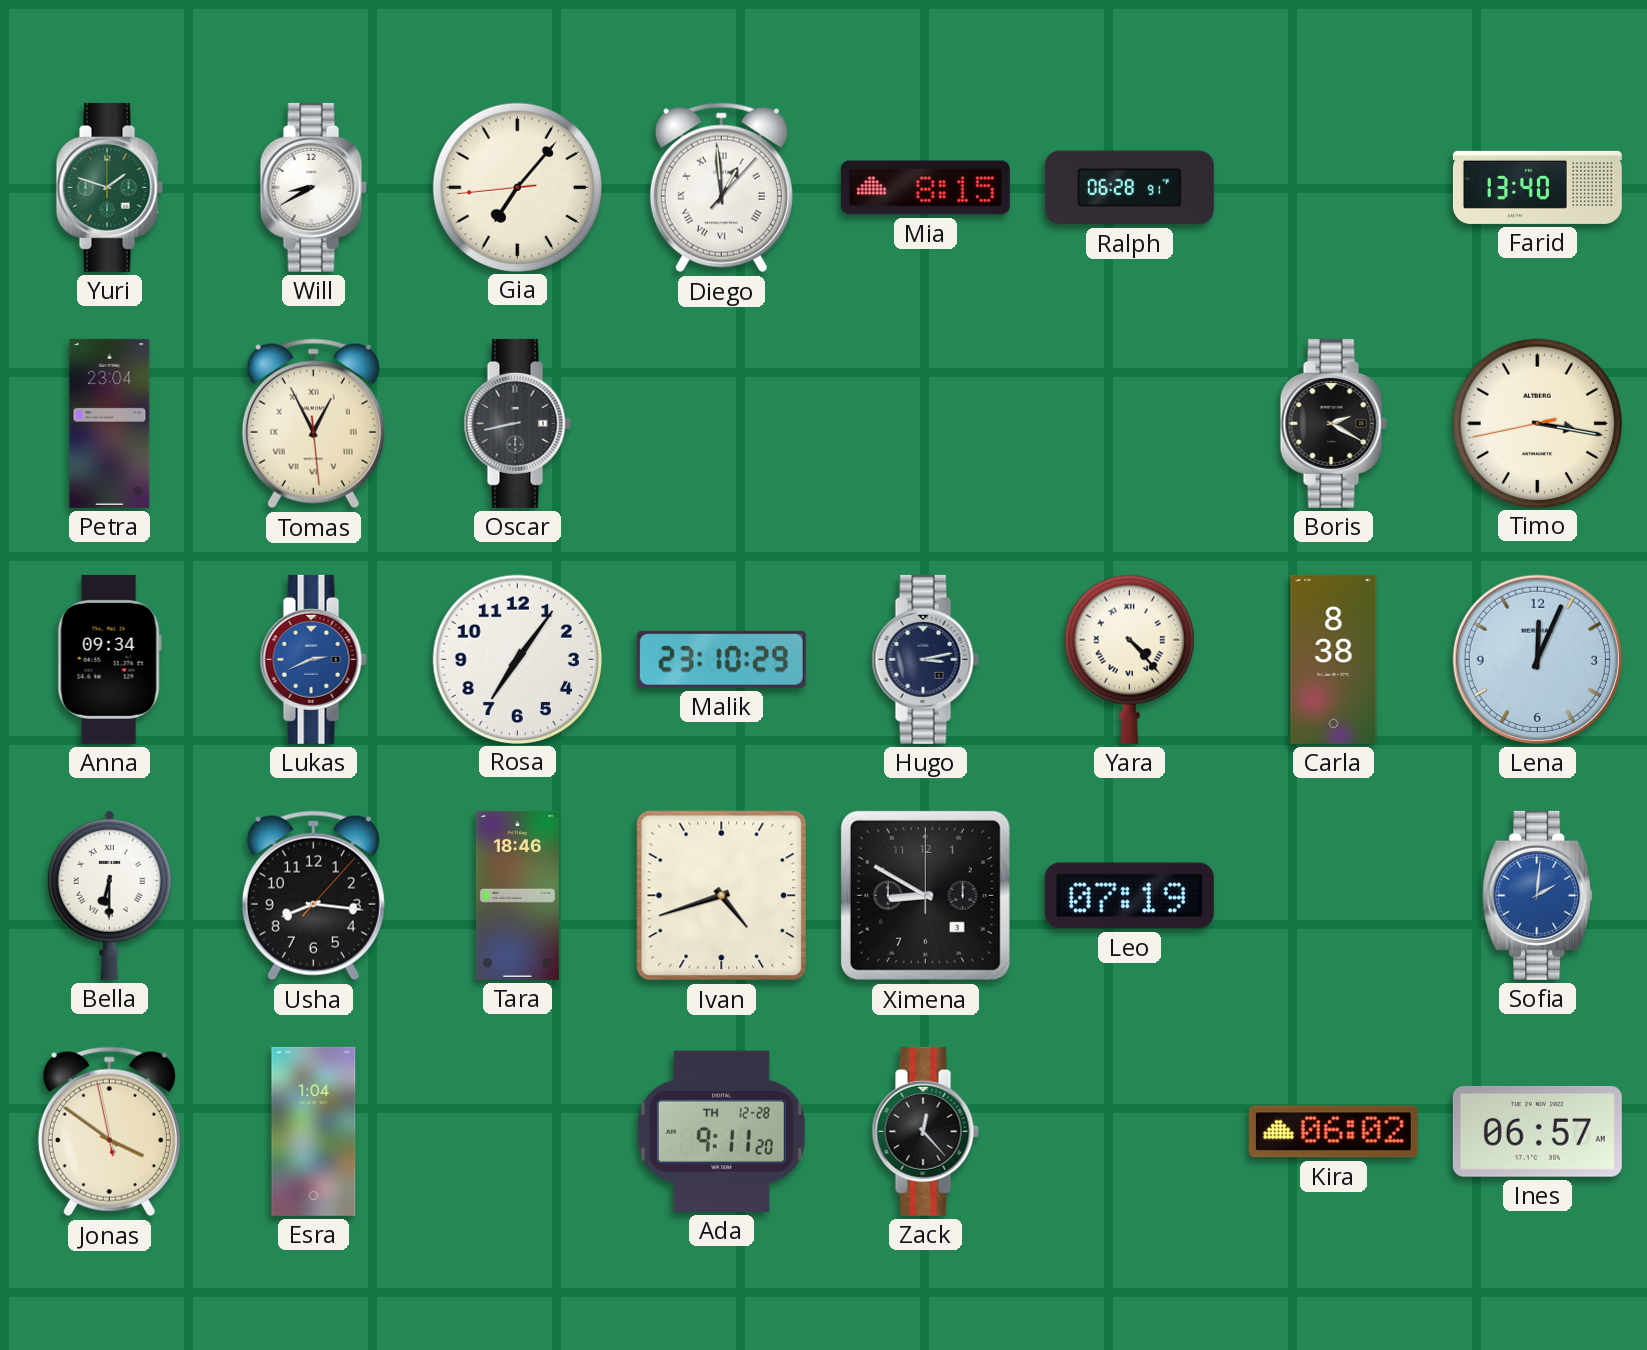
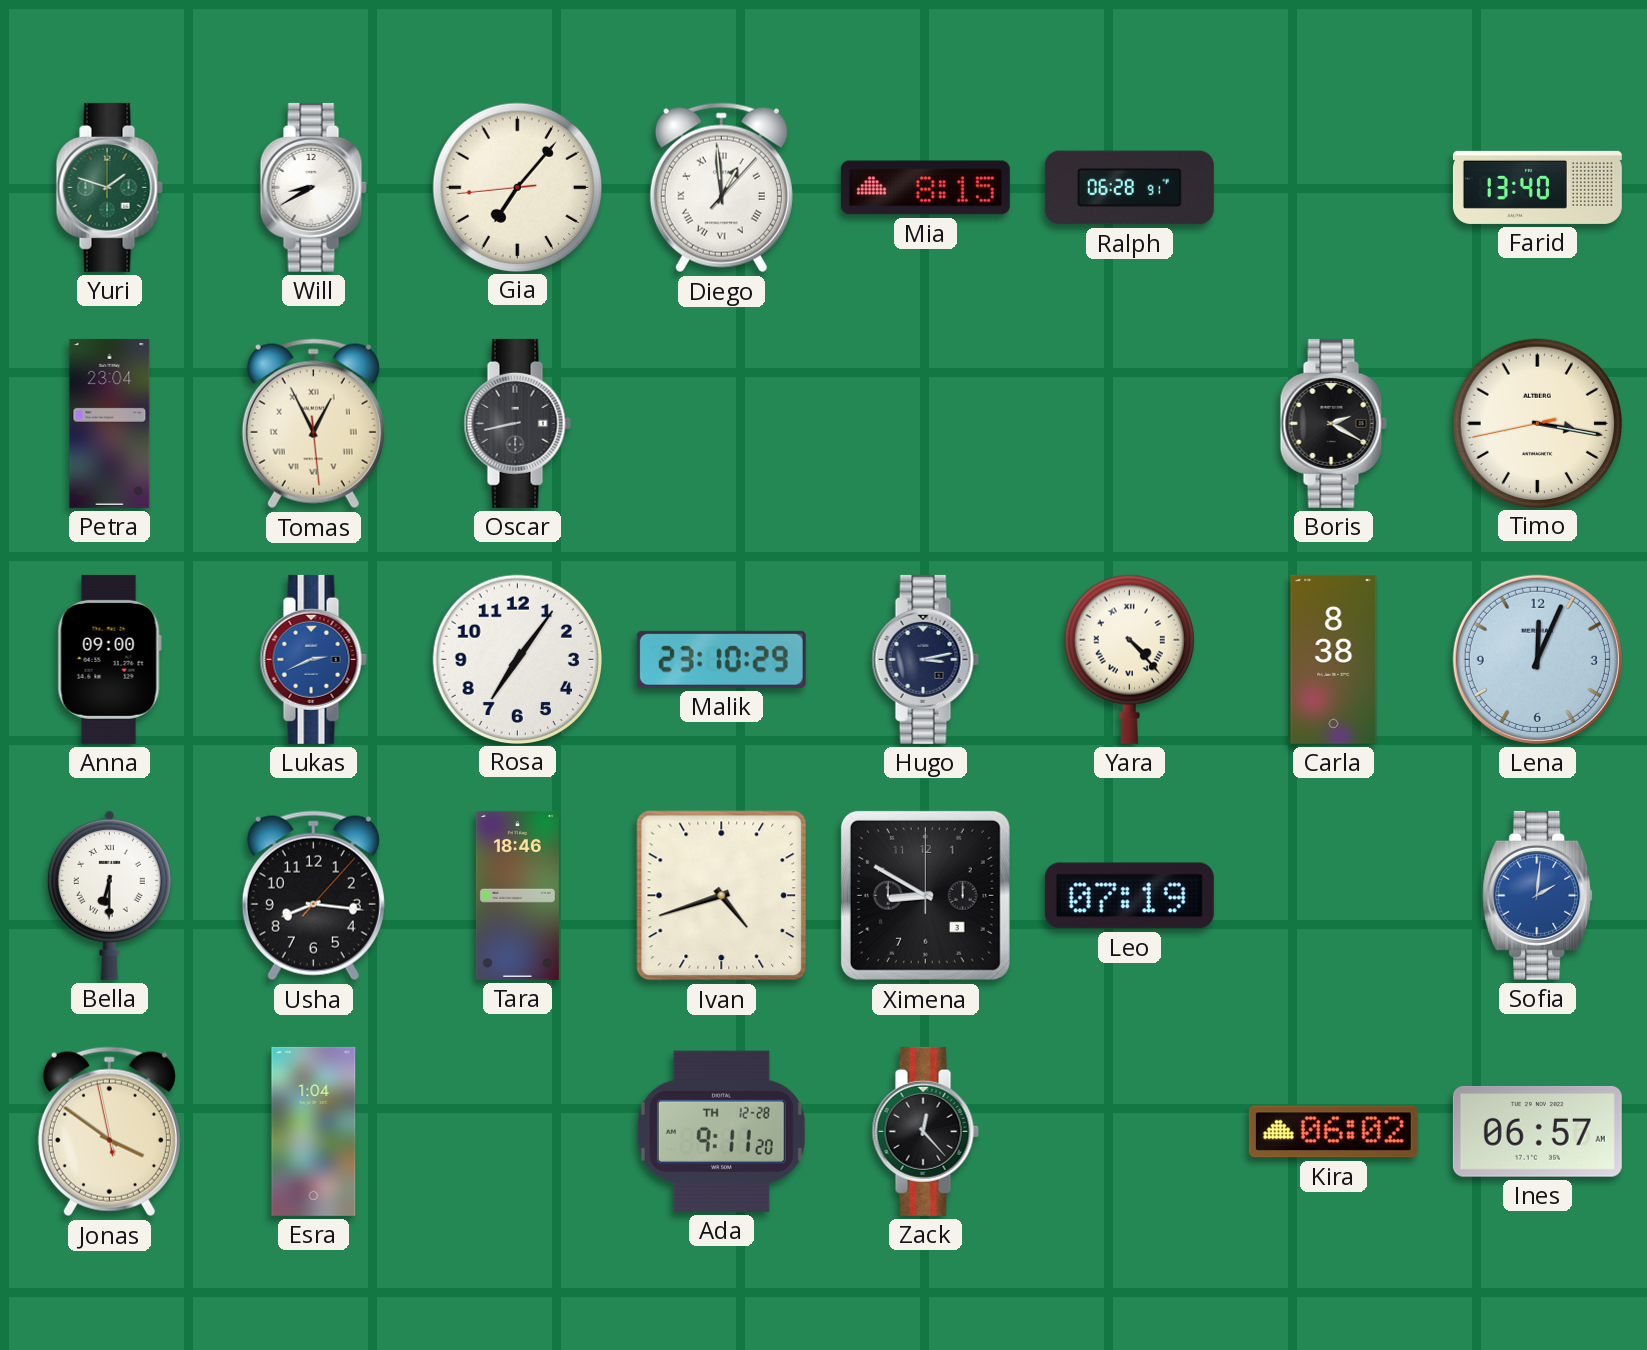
Anna: 09:34 -> 09:00
